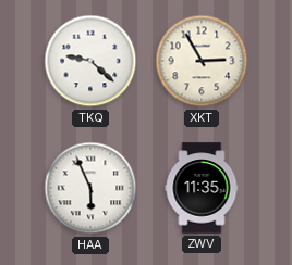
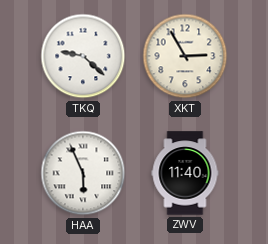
ZWV: 11:35 -> 11:40
